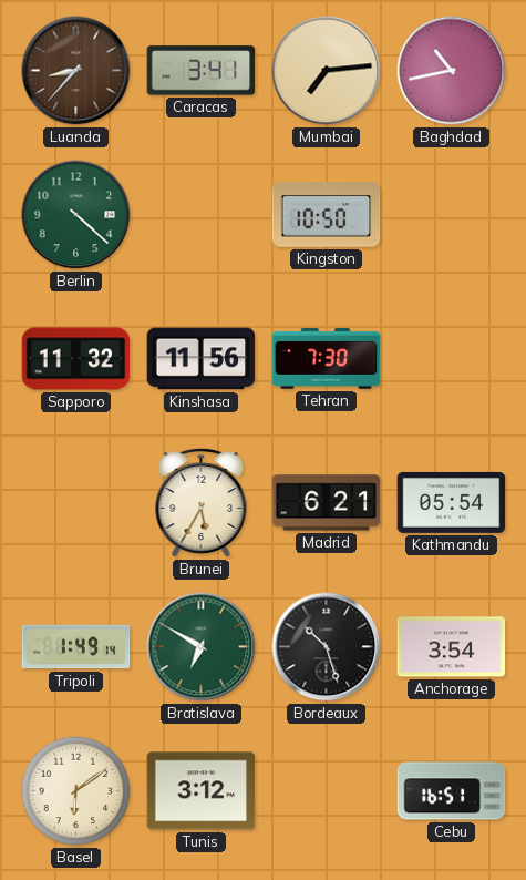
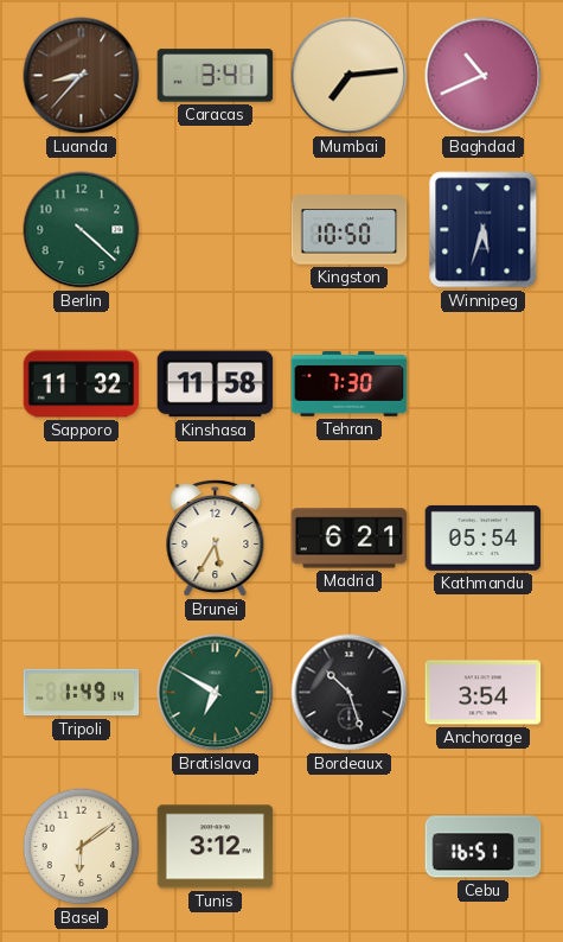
Baghdad: 10:43 -> 10:41
Winnipeg: none -> 5:33
Kinshasa: 11:56 -> 11:58
